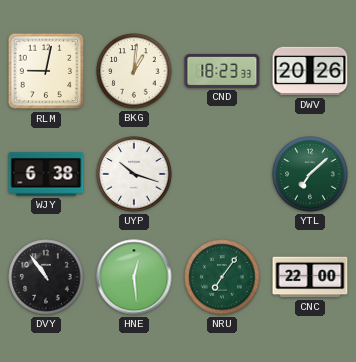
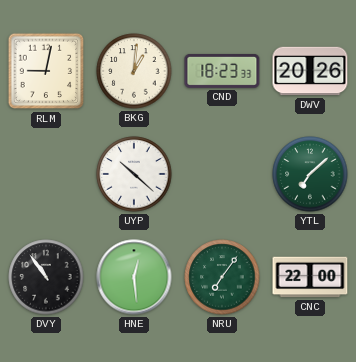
WJY: 6:38 -> none
UYP: 10:18 -> 10:22
